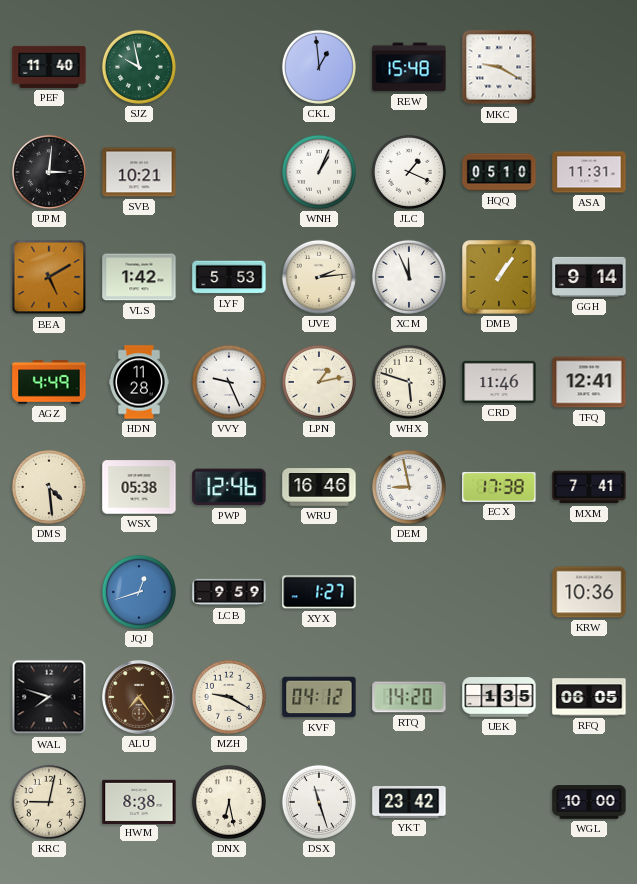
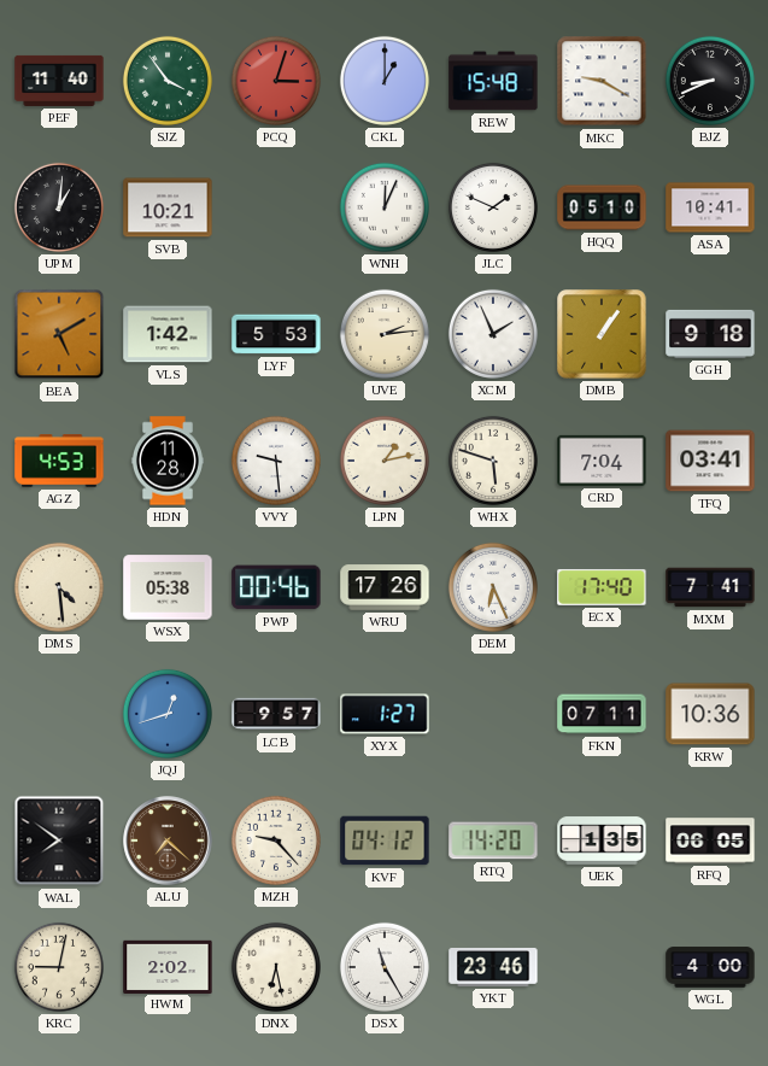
SJZ: 9:58 -> 3:54
PCQ: none -> 3:03
CKL: 12:59 -> 1:00
BJZ: none -> 8:41
UPM: 3:01 -> 1:01
WNH: 1:04 -> 12:04
JLC: 1:19 -> 1:49
ASA: 11:31 -> 10:41
XCM: 11:56 -> 1:56
GGH: 9:14 -> 9:18
AGZ: 4:49 -> 4:53
VVY: 9:26 -> 9:29
CRD: 11:46 -> 7:04
TFQ: 12:41 -> 03:41
PWP: 12:46 -> 00:46
WRU: 16:46 -> 17:26
DEM: 8:58 -> 6:26
ECX: 17:38 -> 17:40
LCB: 9:59 -> 9:57
FKN: none -> 07:11
WAL: 7:48 -> 7:51
ALU: 7:24 -> 7:22
MZH: 9:20 -> 9:23
HWM: 8:38 -> 2:02
DSX: 11:27 -> 11:25
YKT: 23:42 -> 23:46
WGL: 10:00 -> 4:00
